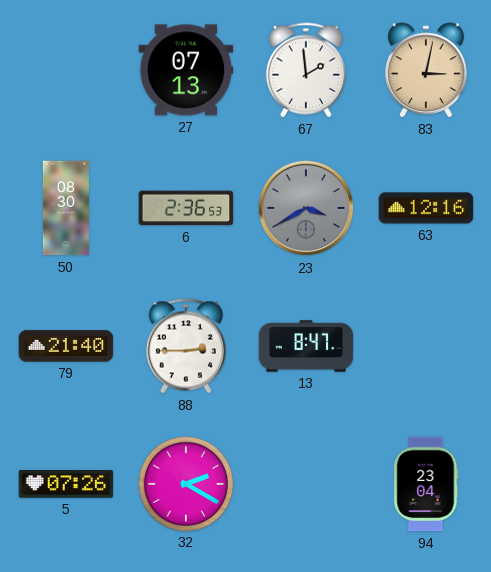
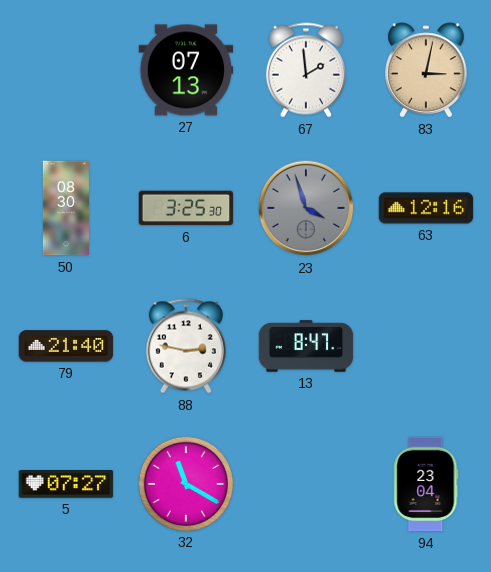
6: 2:36 -> 3:25
23: 3:40 -> 3:57
88: 2:45 -> 2:47
5: 07:26 -> 07:27
32: 2:20 -> 11:20
